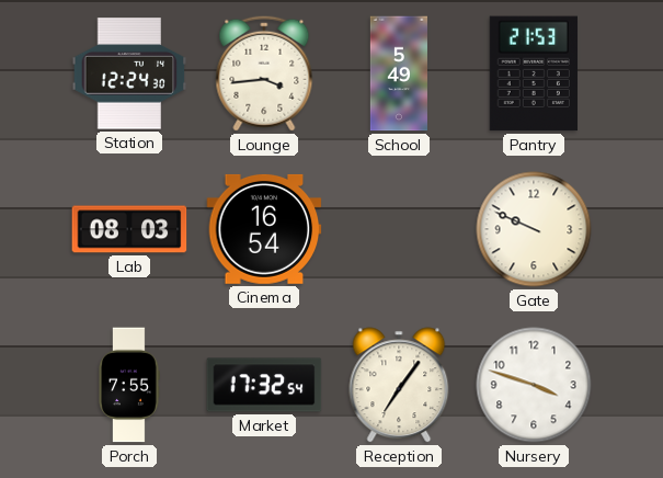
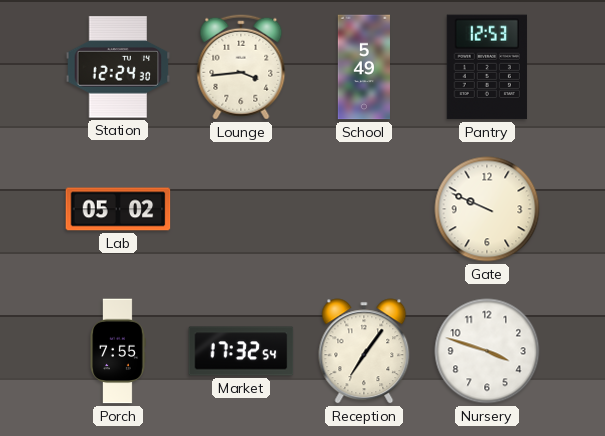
Pantry: 21:53 -> 12:53
Lab: 08:03 -> 05:02
Cinema: 16:54 -> none
